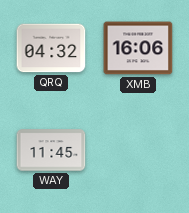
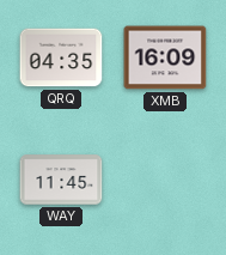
QRQ: 04:32 -> 04:35
XMB: 16:06 -> 16:09
